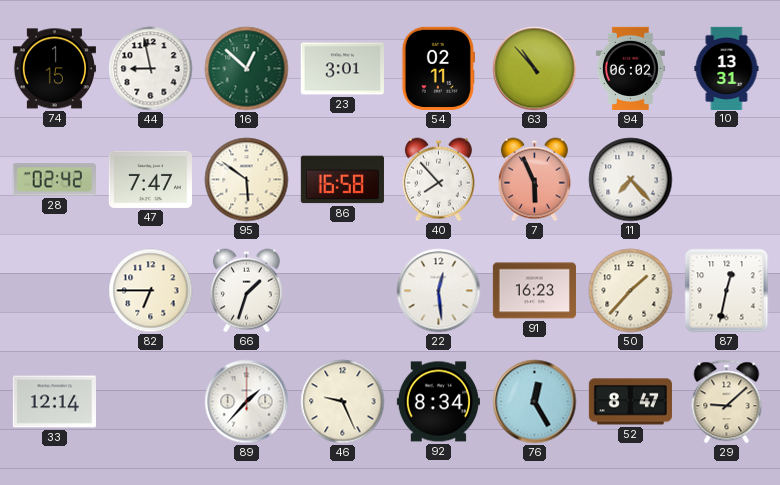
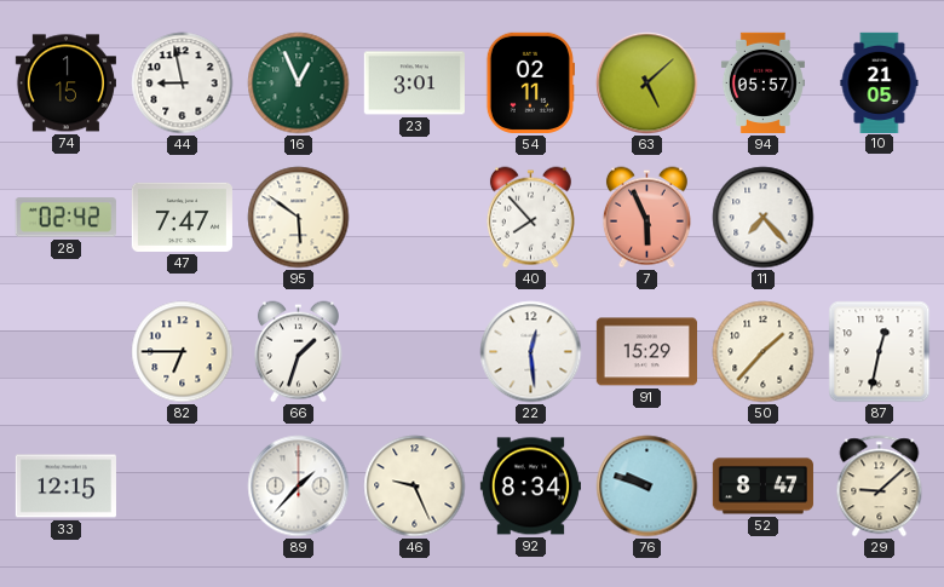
16: 12:52 -> 12:56
63: 10:53 -> 5:08
94: 06:02 -> 05:57
10: 13:31 -> 21:05
86: 16:58 -> none
91: 16:23 -> 15:29
33: 12:14 -> 12:15
76: 12:25 -> 9:48
